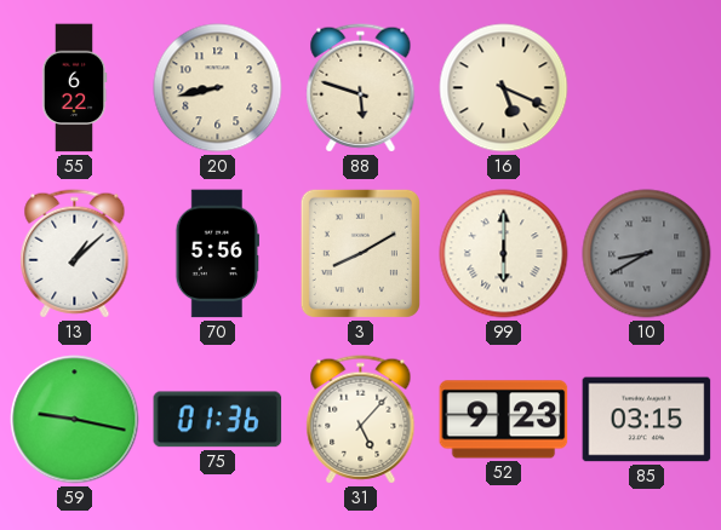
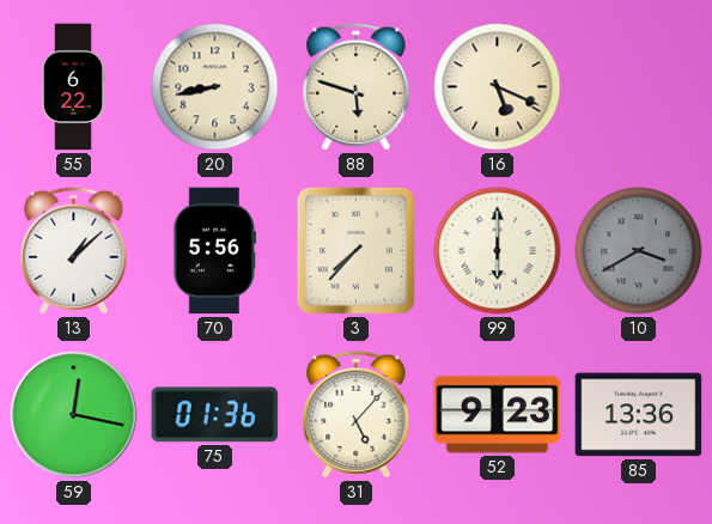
3: 8:10 -> 7:37
10: 8:40 -> 3:40
59: 9:17 -> 12:17
85: 03:15 -> 13:36
